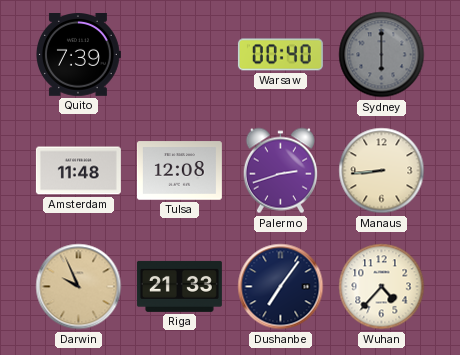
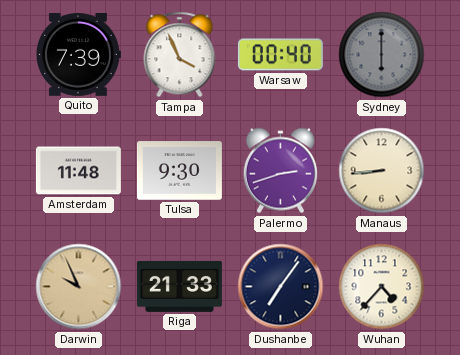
Tampa: none -> 3:56
Tulsa: 12:08 -> 9:30
